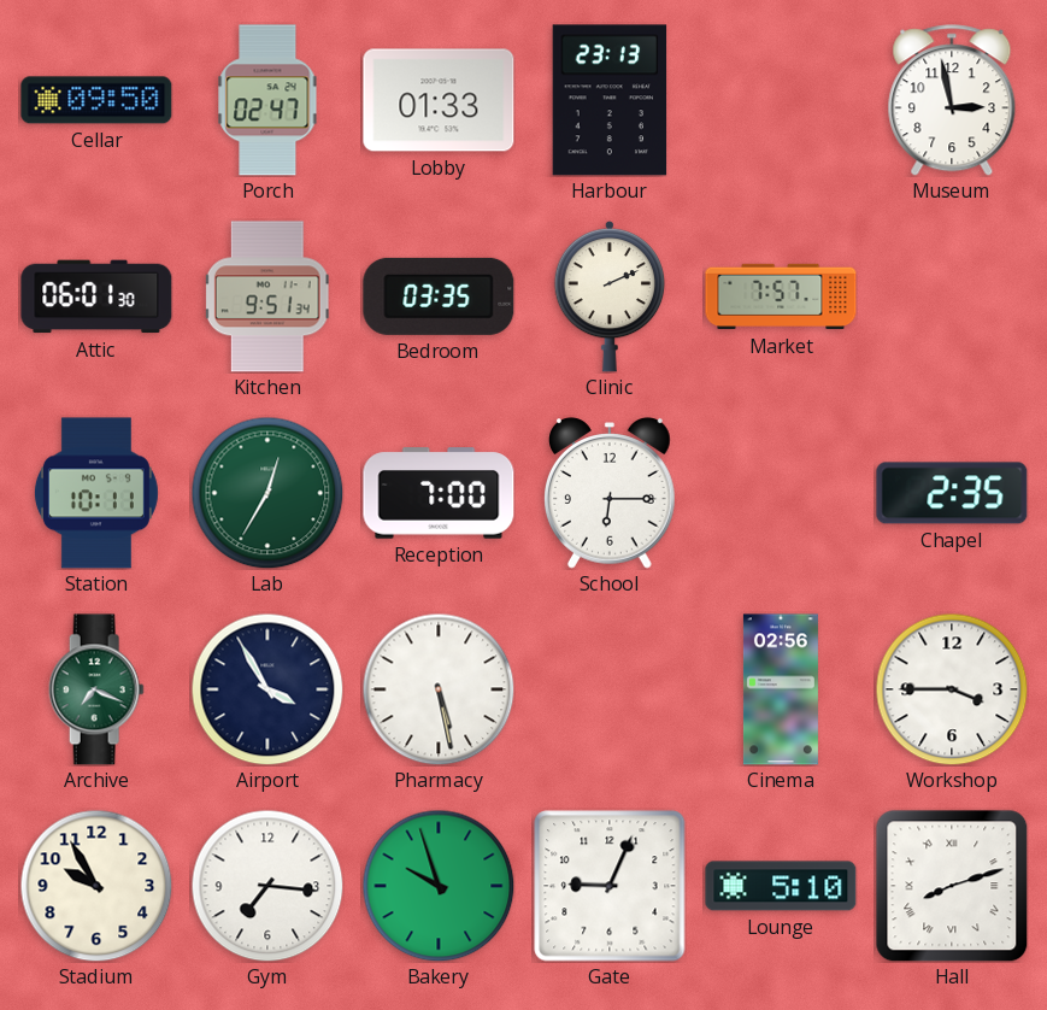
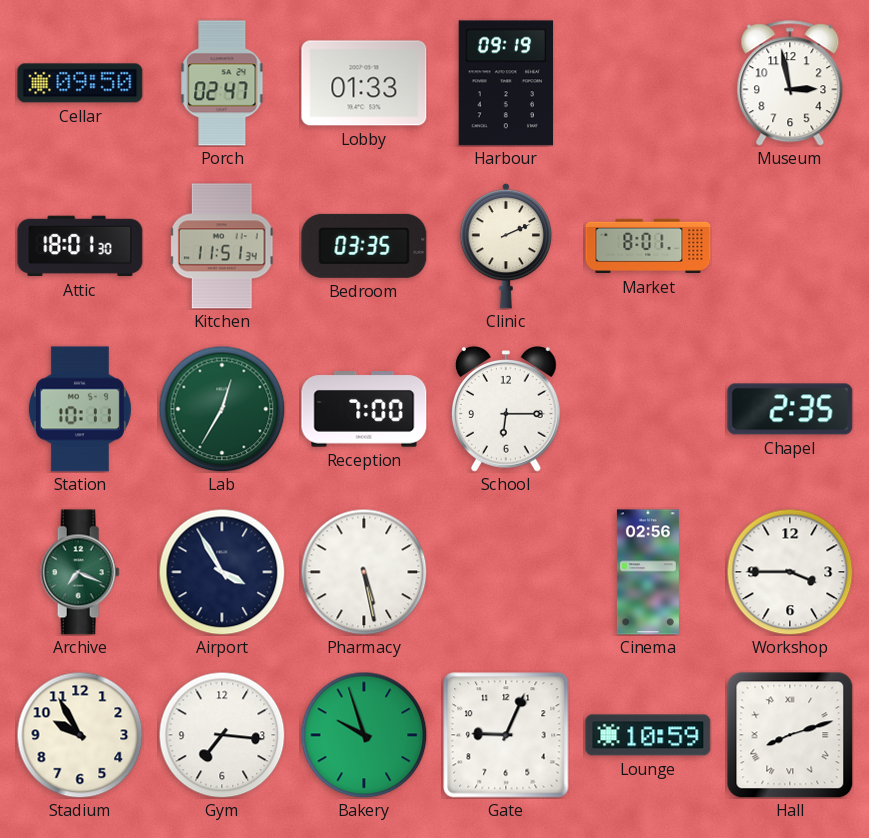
Harbour: 23:13 -> 09:19
Attic: 06:01 -> 18:01
Kitchen: 9:51 -> 11:51
Market: 7:57 -> 8:01
Lounge: 5:10 -> 10:59
